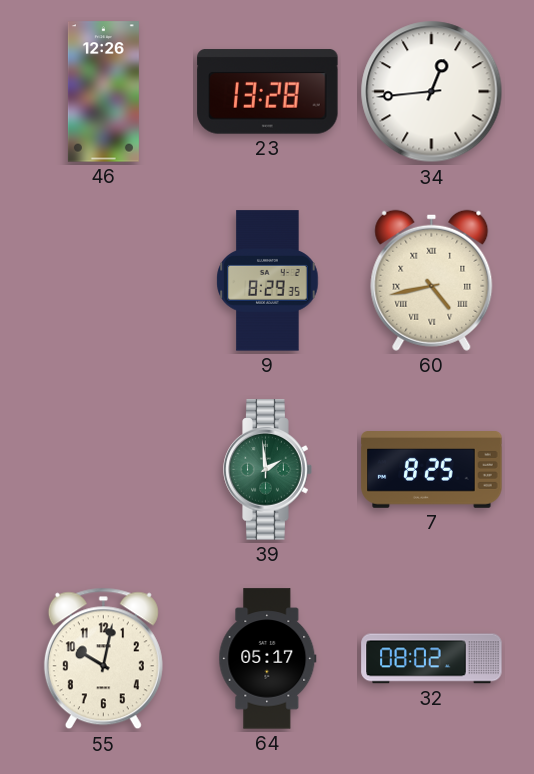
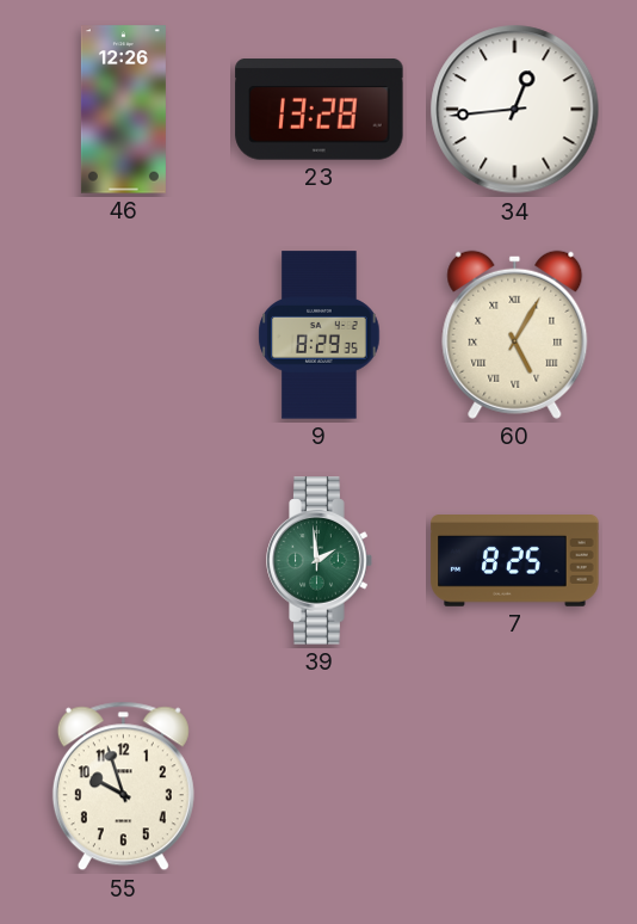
60: 4:43 -> 5:05
55: 10:02 -> 9:57
64: 05:17 -> none
32: 08:02 -> none
